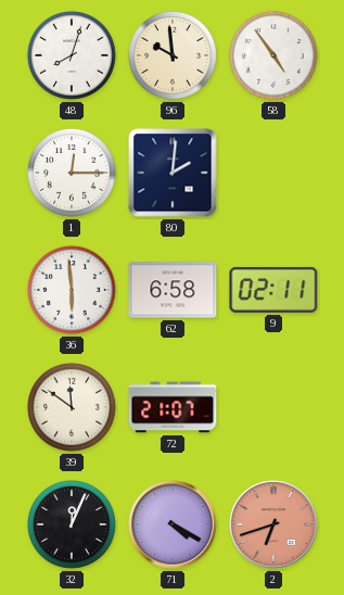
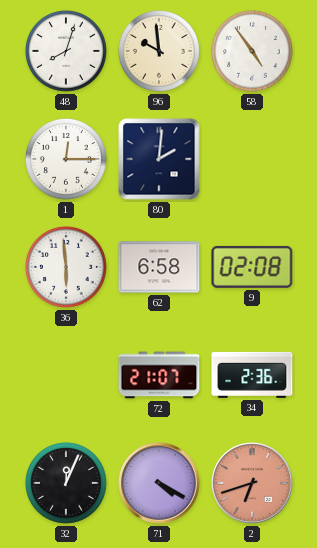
9: 02:11 -> 02:08
39: 11:51 -> none
34: none -> 2:36
